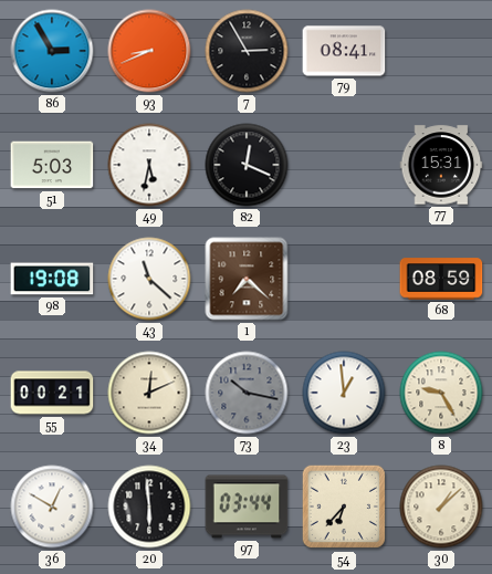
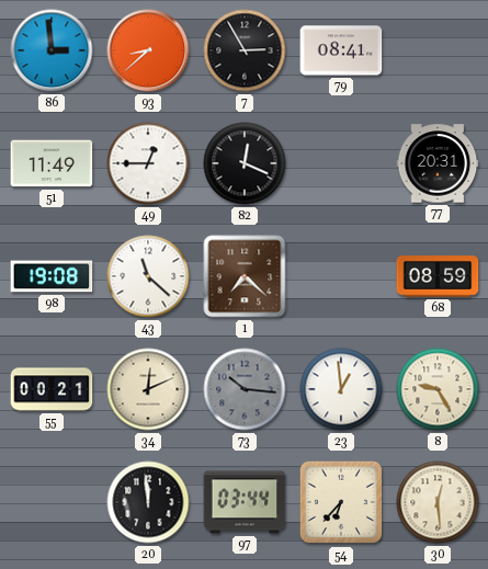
86: 2:55 -> 2:59
93: 8:41 -> 8:38
51: 5:03 -> 11:49
49: 5:32 -> 12:45
77: 15:31 -> 20:31
73: 10:17 -> 10:16
36: 12:50 -> none
20: 5:59 -> 11:59
30: 1:08 -> 12:29
